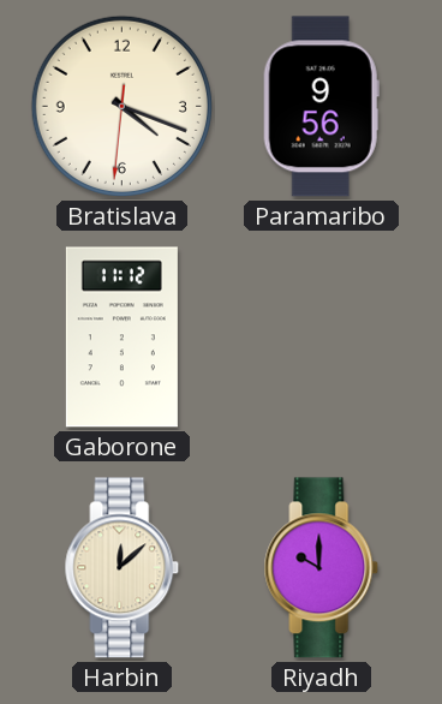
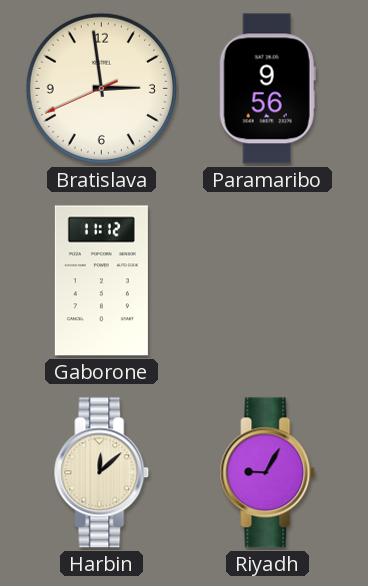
Bratislava: 4:18 -> 2:58
Riyadh: 10:00 -> 9:05
